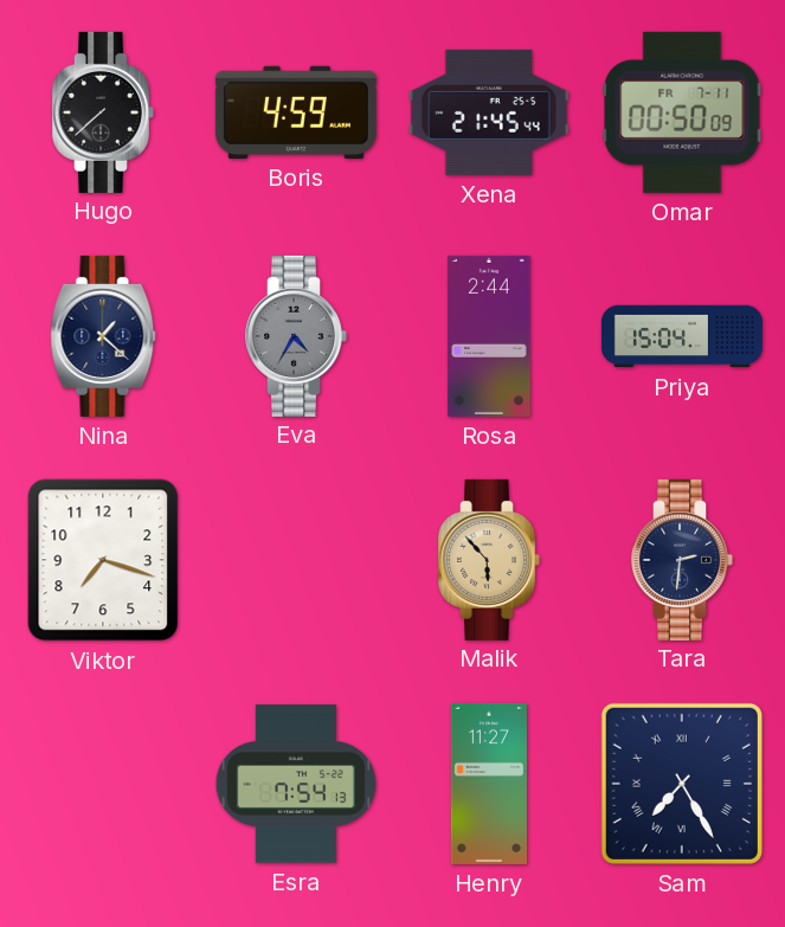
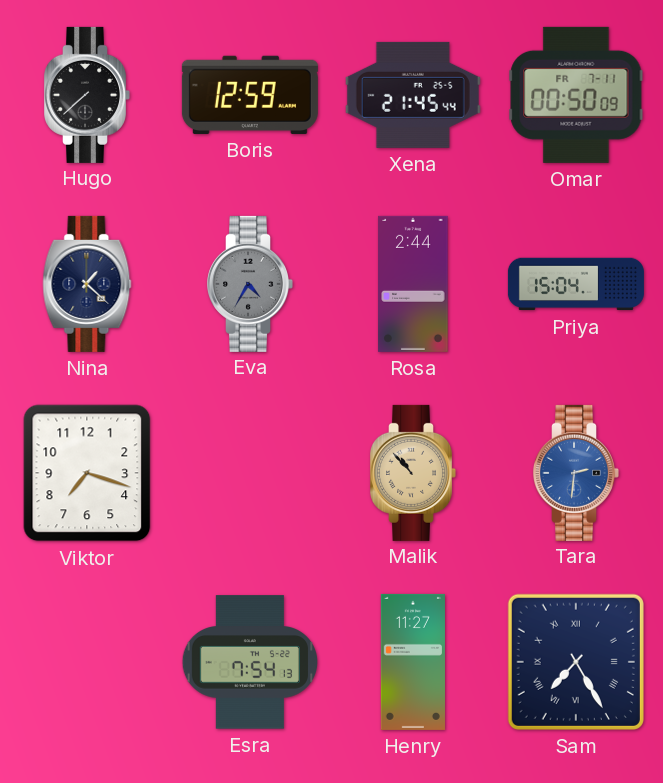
Boris: 4:59 -> 12:59
Malik: 5:53 -> 10:53
Tara dial: navy -> blue
